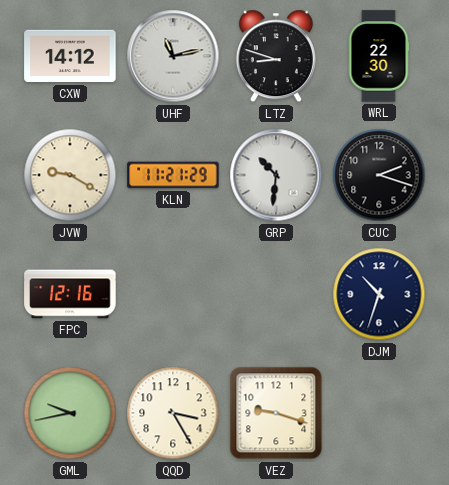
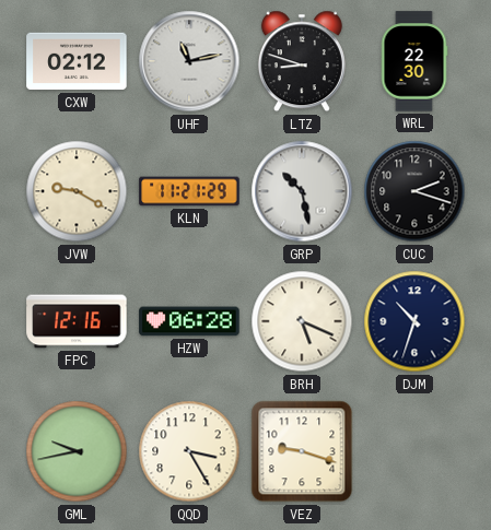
CXW: 14:12 -> 02:12
GRP: 10:31 -> 10:28
HZW: none -> 06:28
BRH: none -> 5:19
